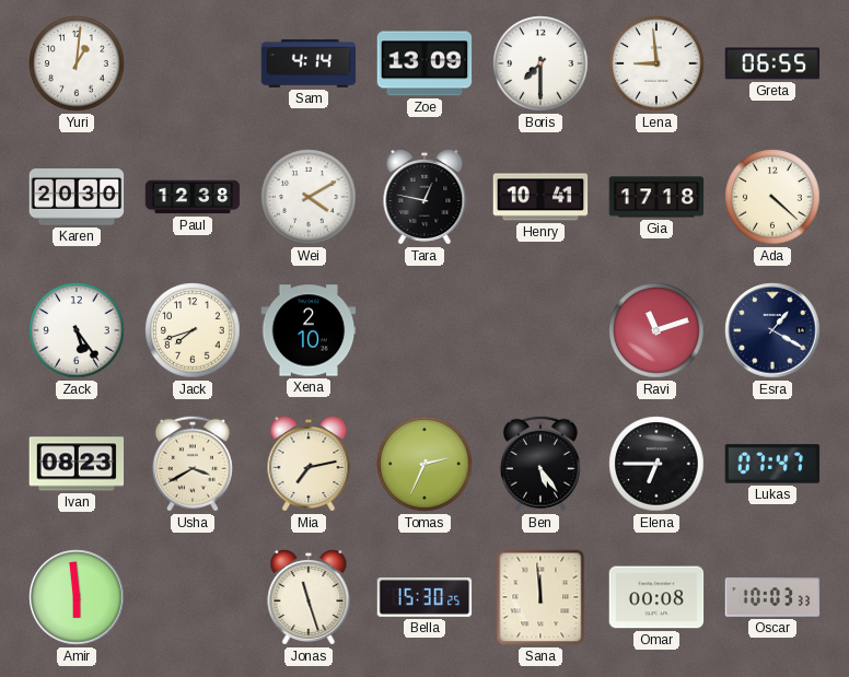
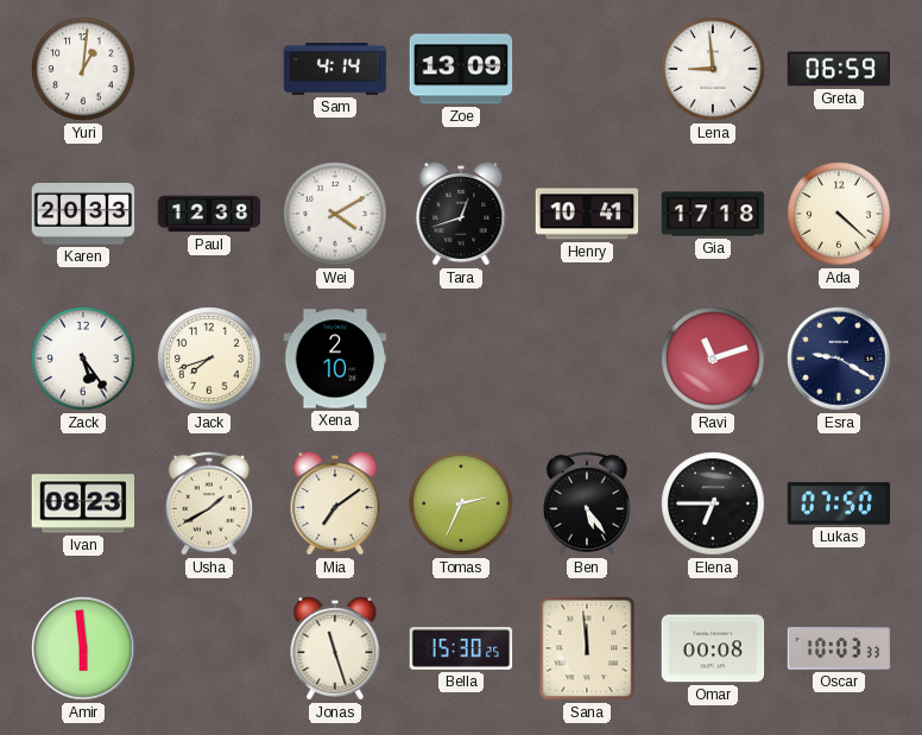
Boris: 7:30 -> none
Greta: 06:55 -> 06:59
Karen: 20:30 -> 20:33
Tara: 12:47 -> 12:42
Esra: 1:20 -> 9:20
Usha: 3:40 -> 1:40
Mia: 7:13 -> 7:09
Lukas: 07:47 -> 07:50
